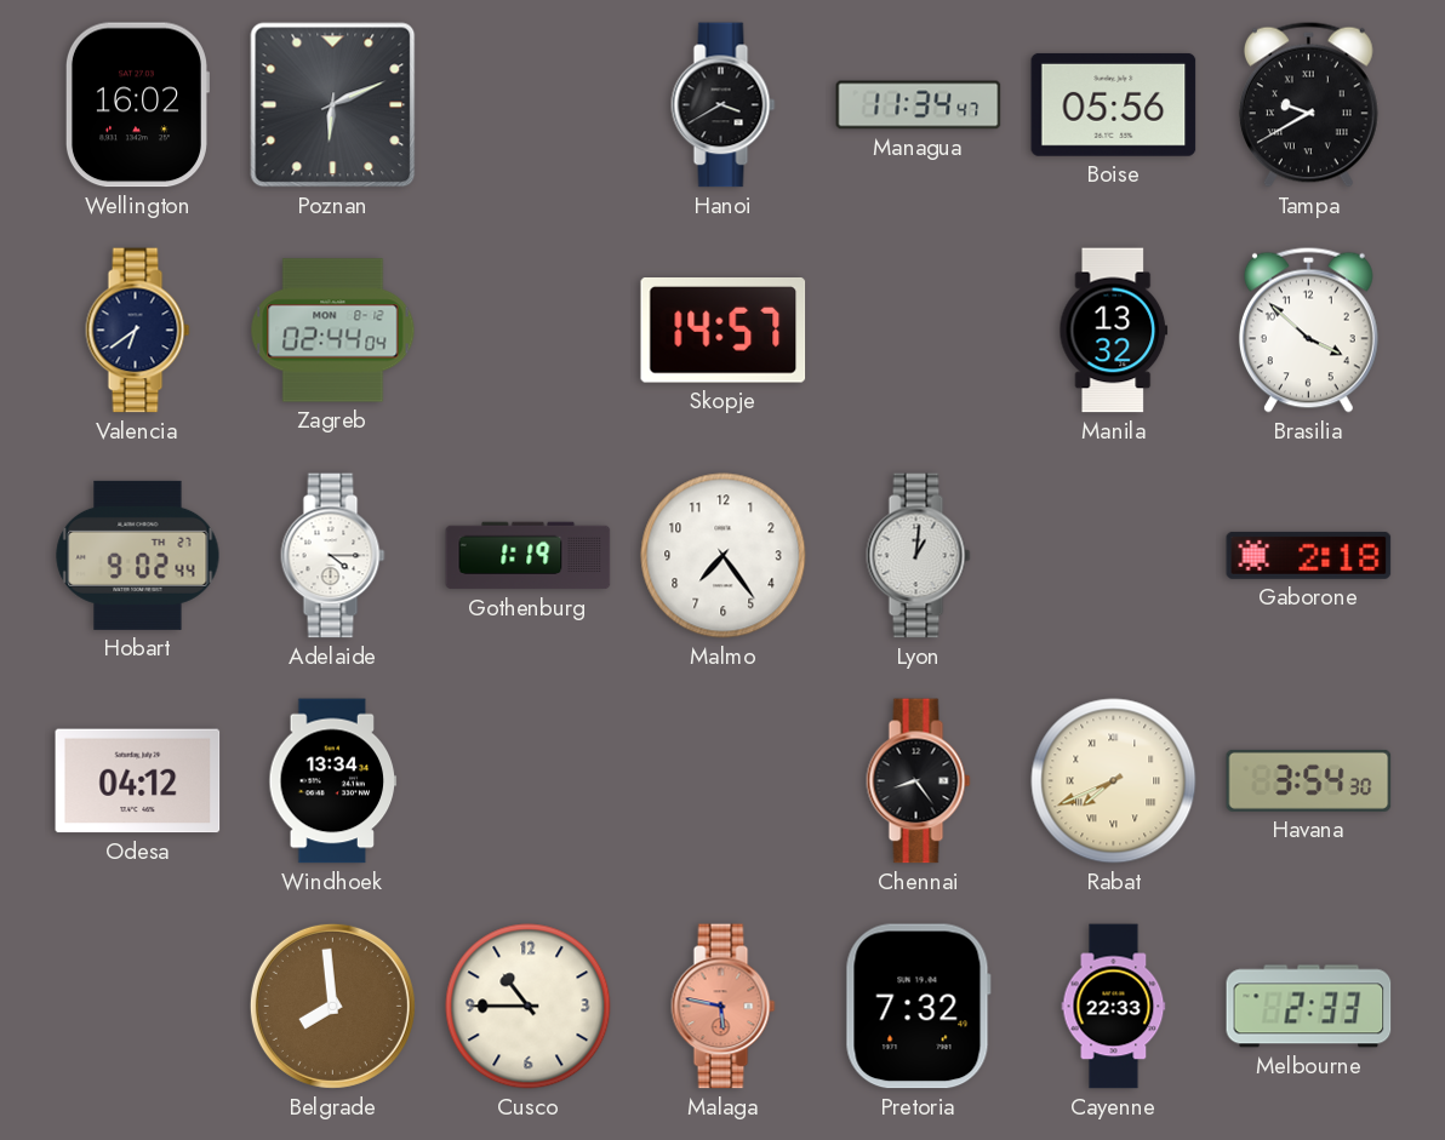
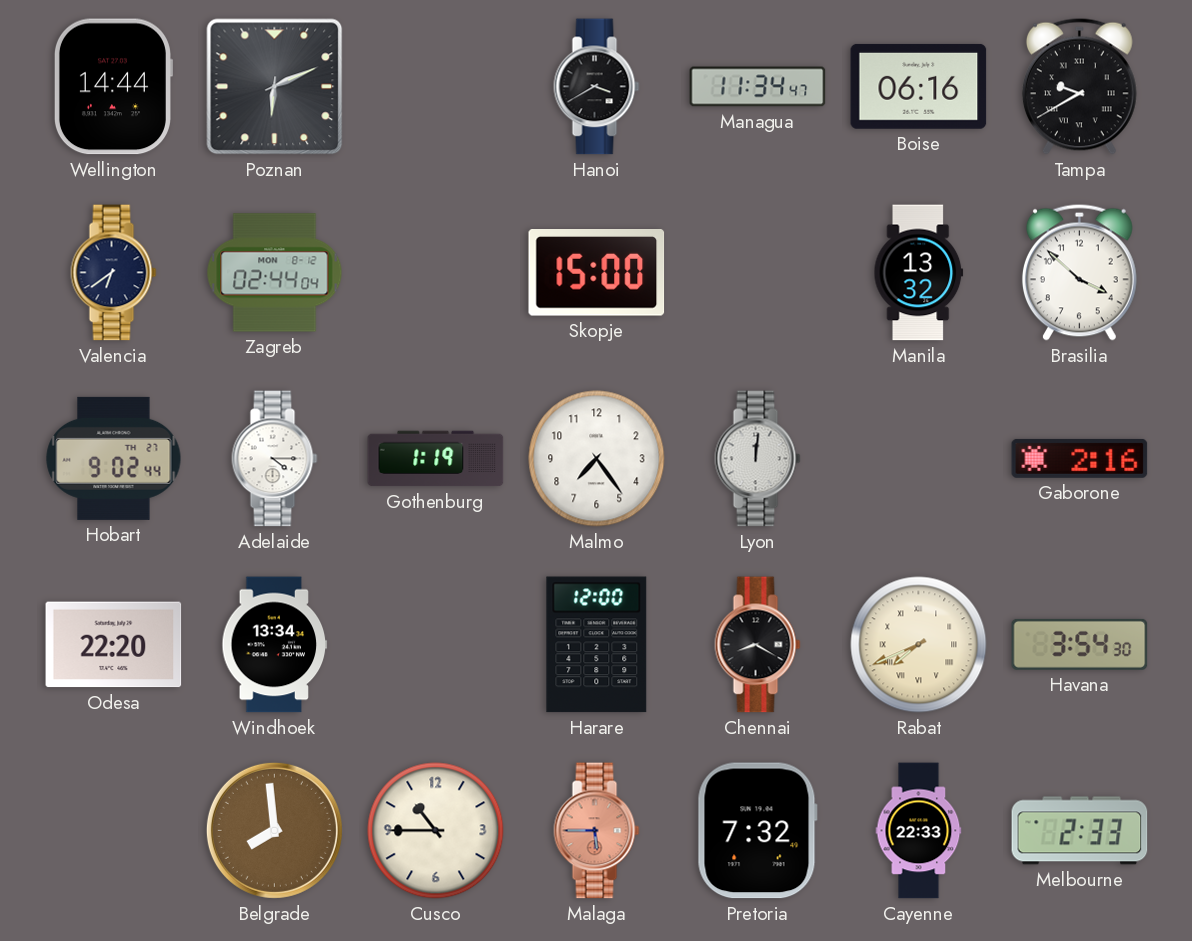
Wellington: 16:02 -> 14:44
Boise: 05:56 -> 06:16
Skopje: 14:57 -> 15:00
Lyon: 1:01 -> 12:01
Gaborone: 2:18 -> 2:16
Odesa: 04:12 -> 22:20
Harare: none -> 12:00
Chennai: 8:24 -> 8:20
Malaga: 5:47 -> 5:45
